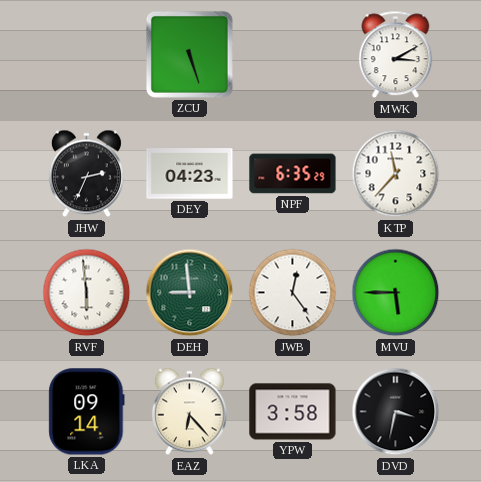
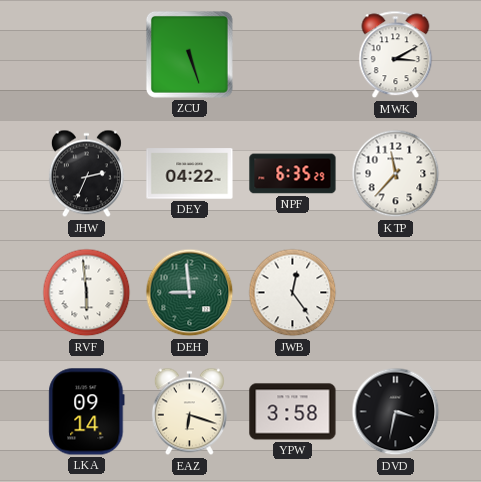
DEY: 04:23 -> 04:22
MVU: 5:45 -> none
EAZ: 6:23 -> 6:18
